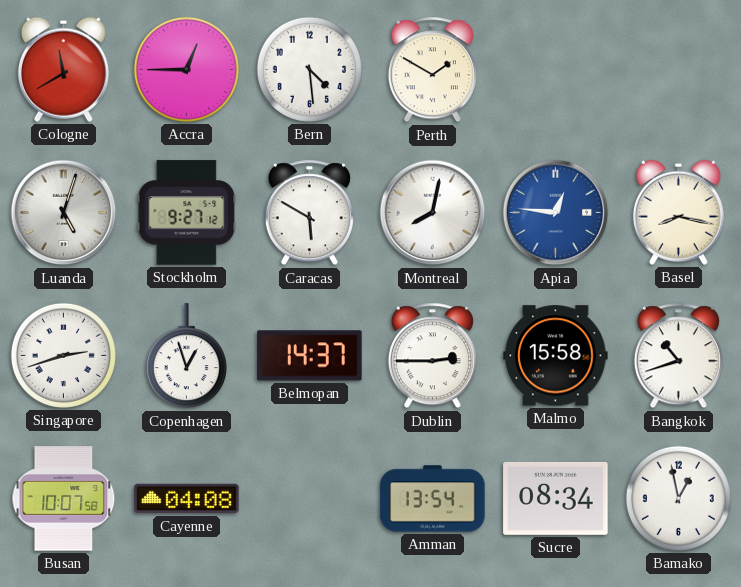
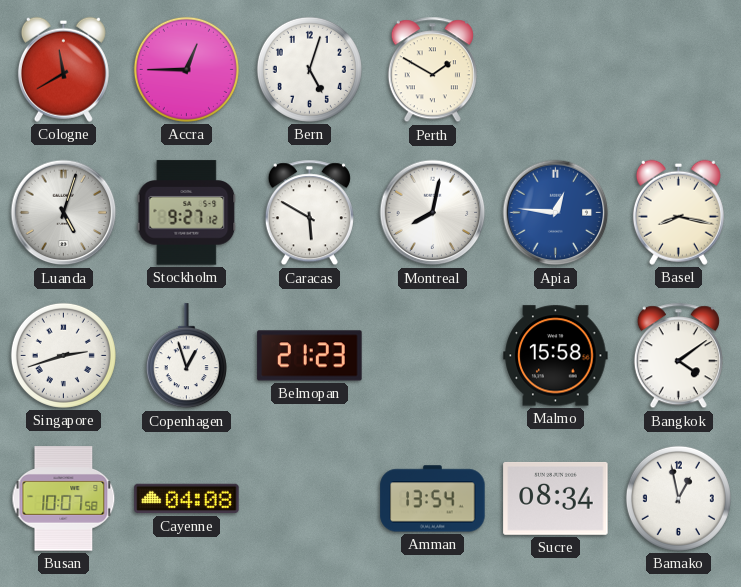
Bern: 4:29 -> 5:03
Belmopan: 14:37 -> 21:23
Dublin: 2:45 -> none
Bangkok: 10:42 -> 4:09
